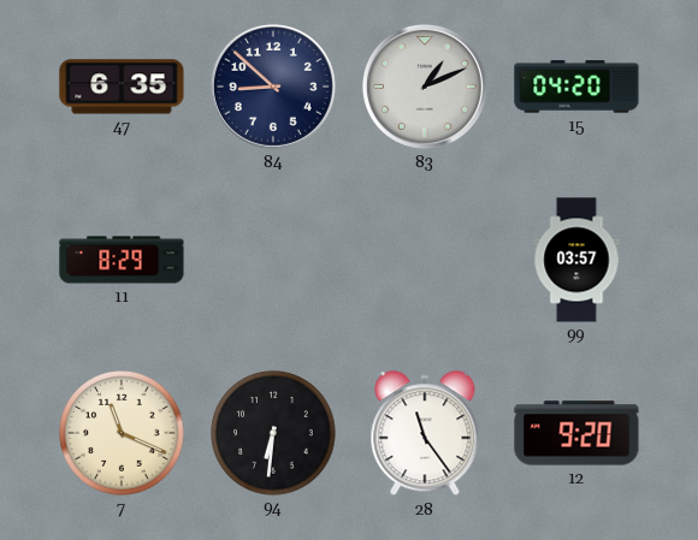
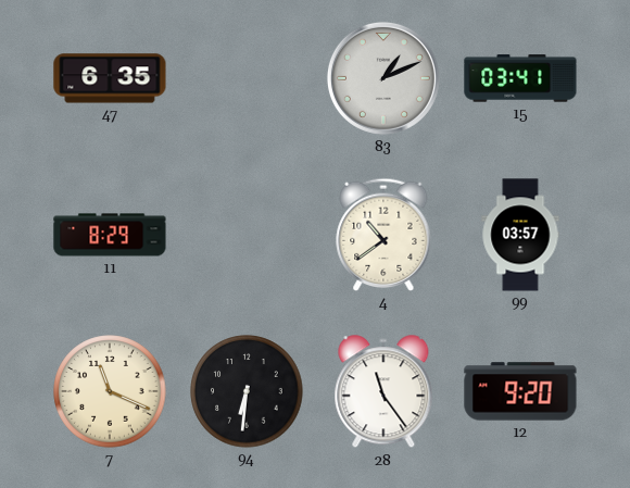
84: 8:52 -> none
15: 04:20 -> 03:41
4: none -> 10:39
